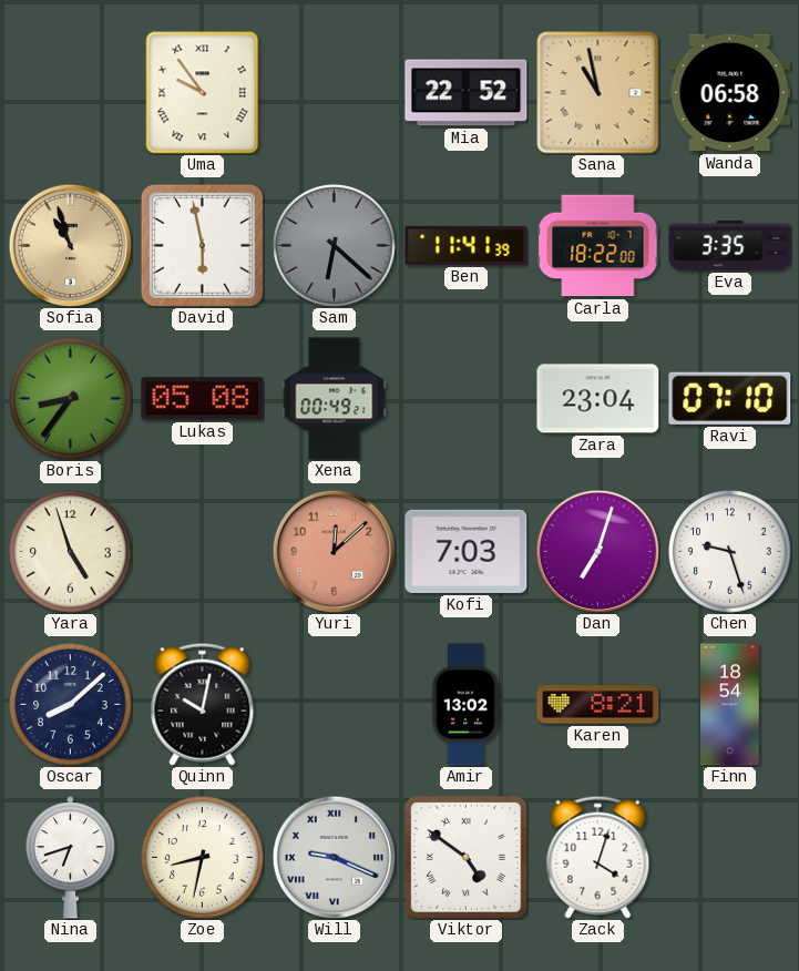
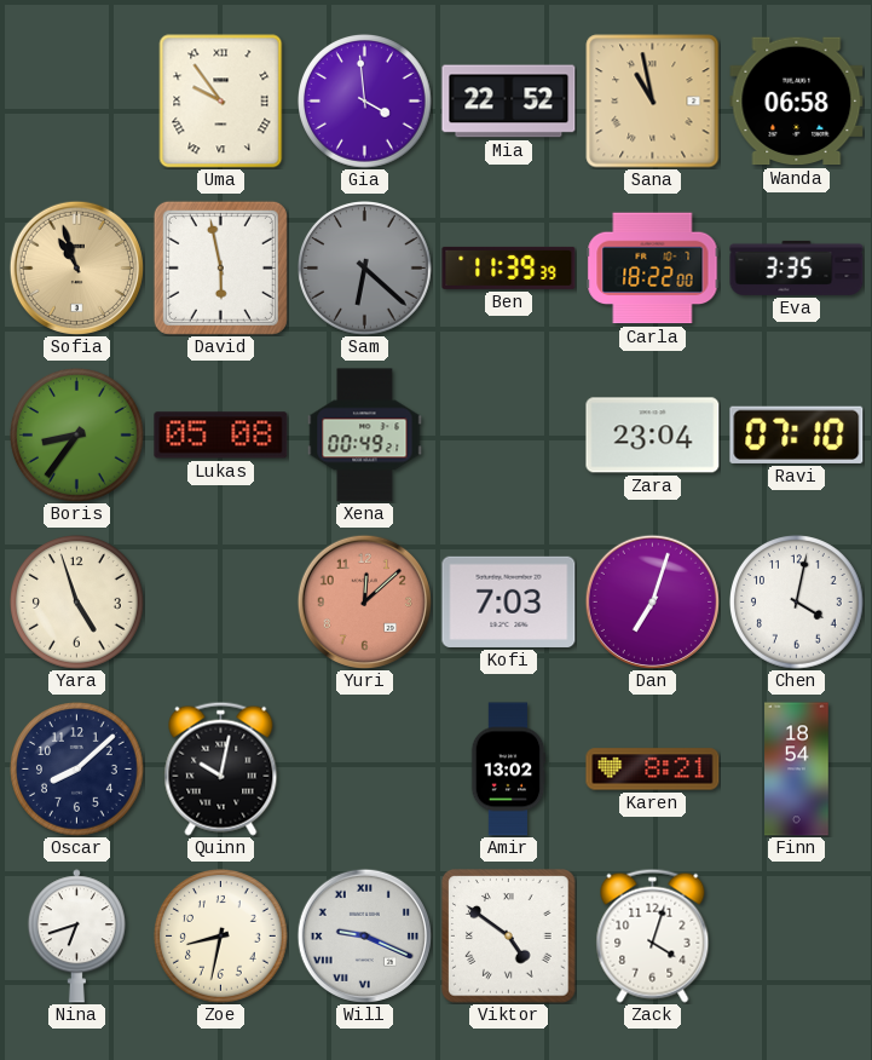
Gia: none -> 3:59
Ben: 11:41 -> 11:39
Chen: 9:27 -> 4:02
